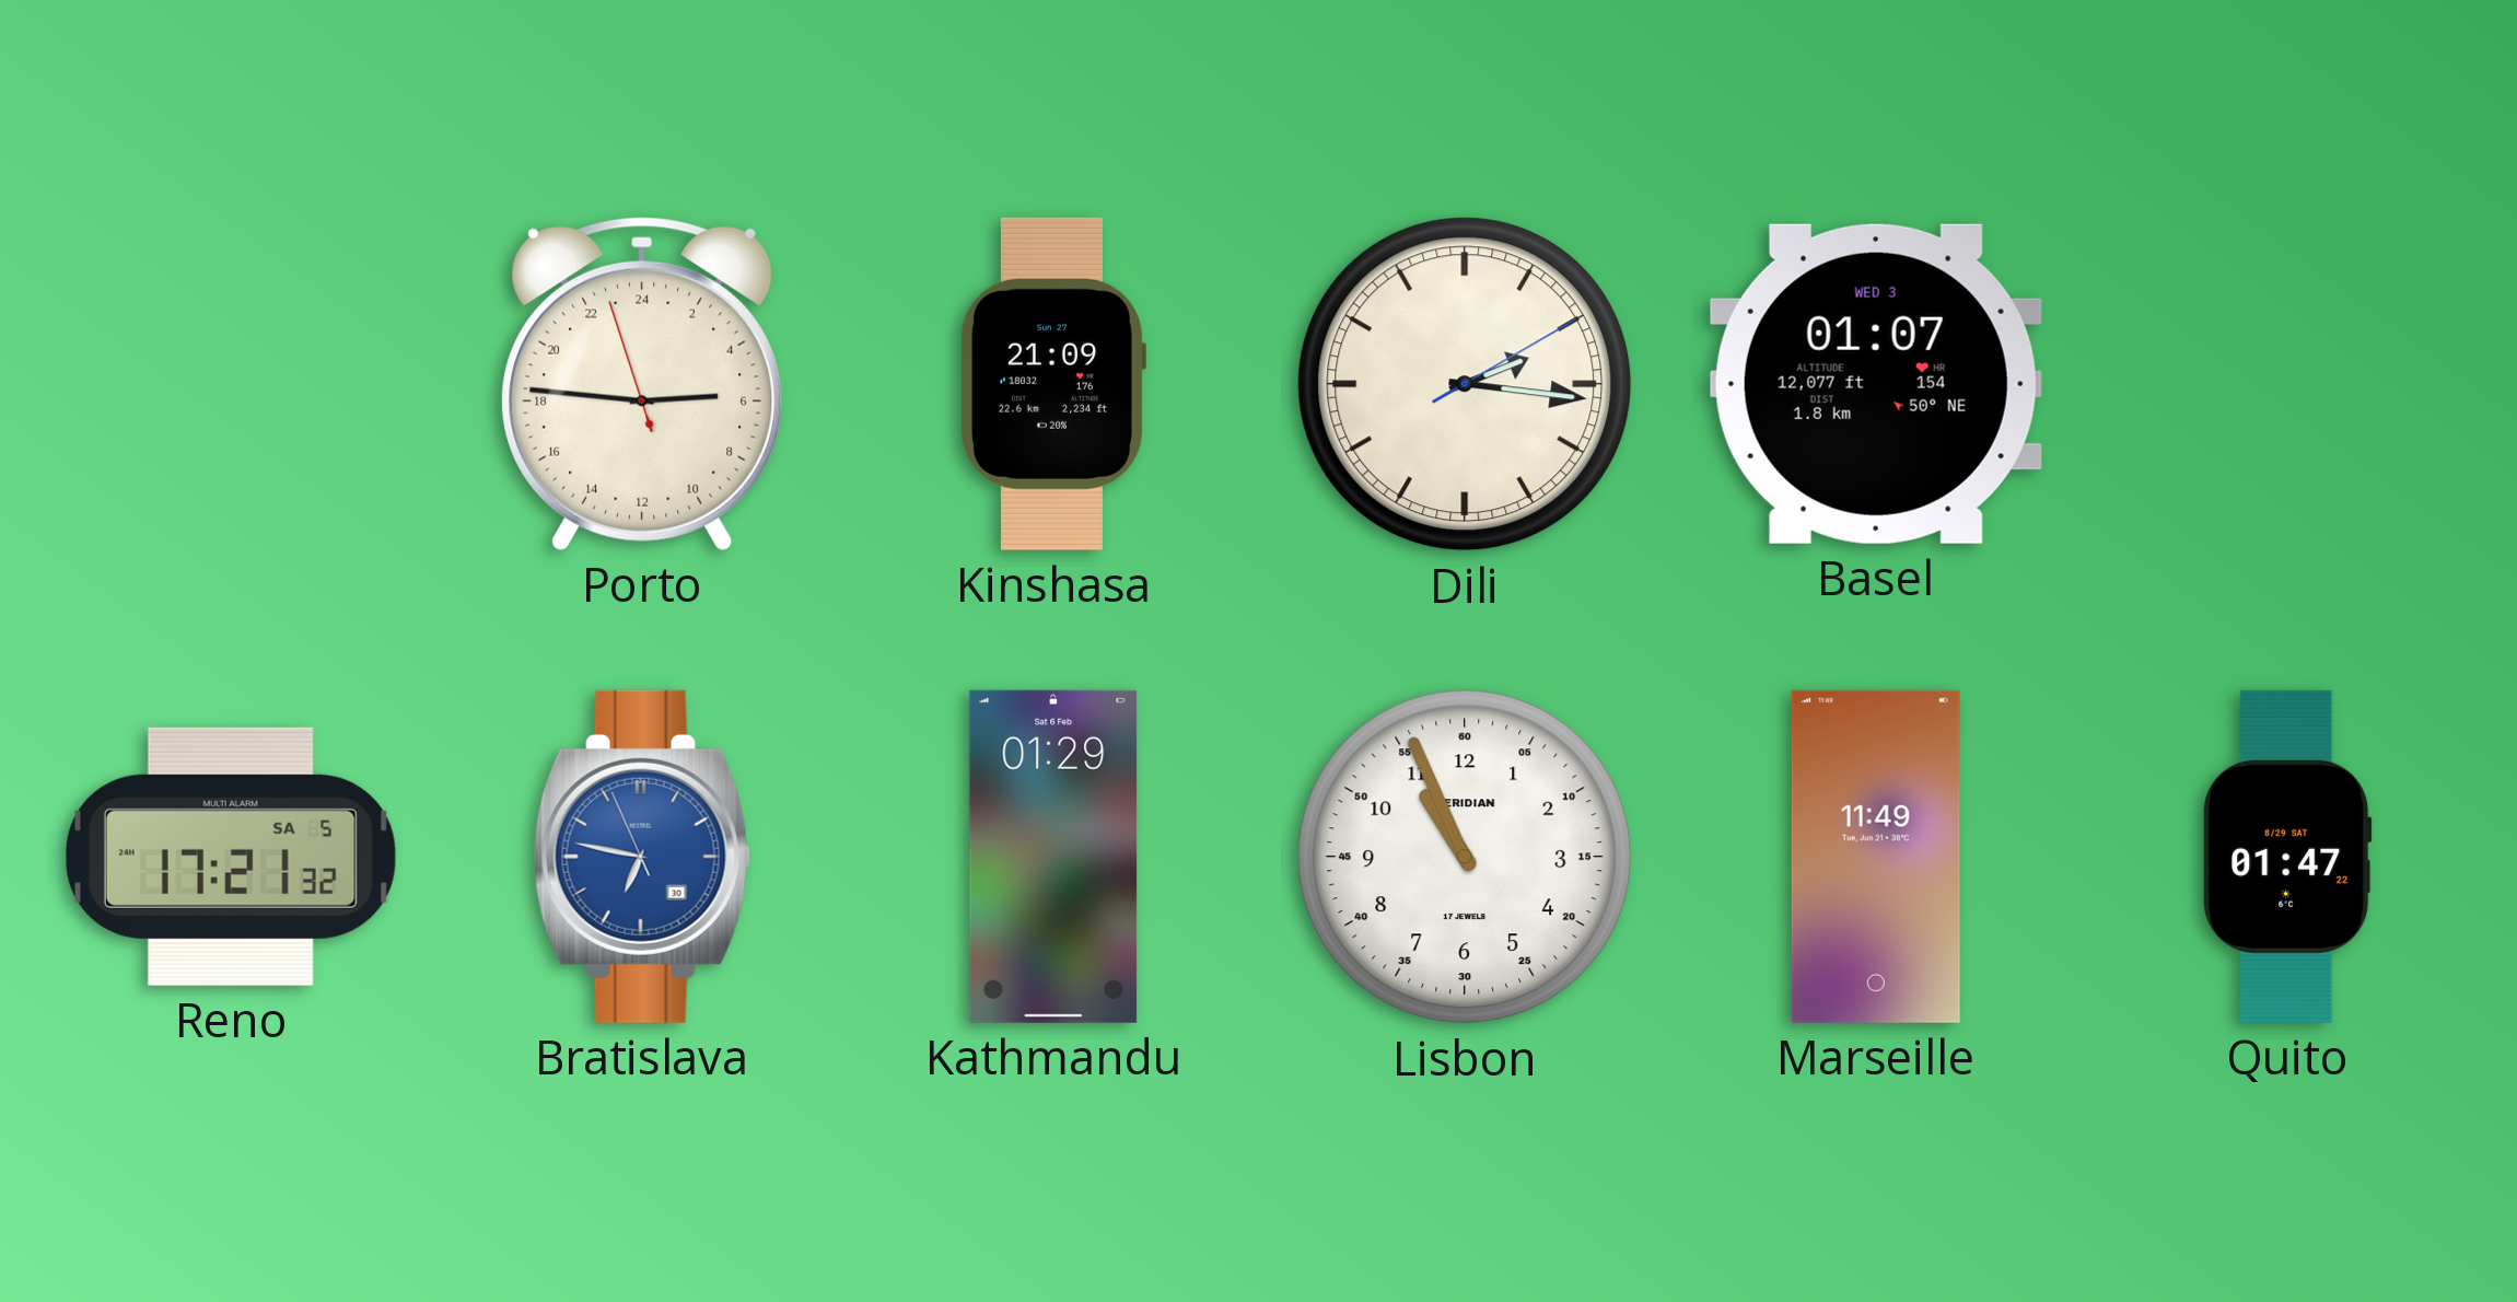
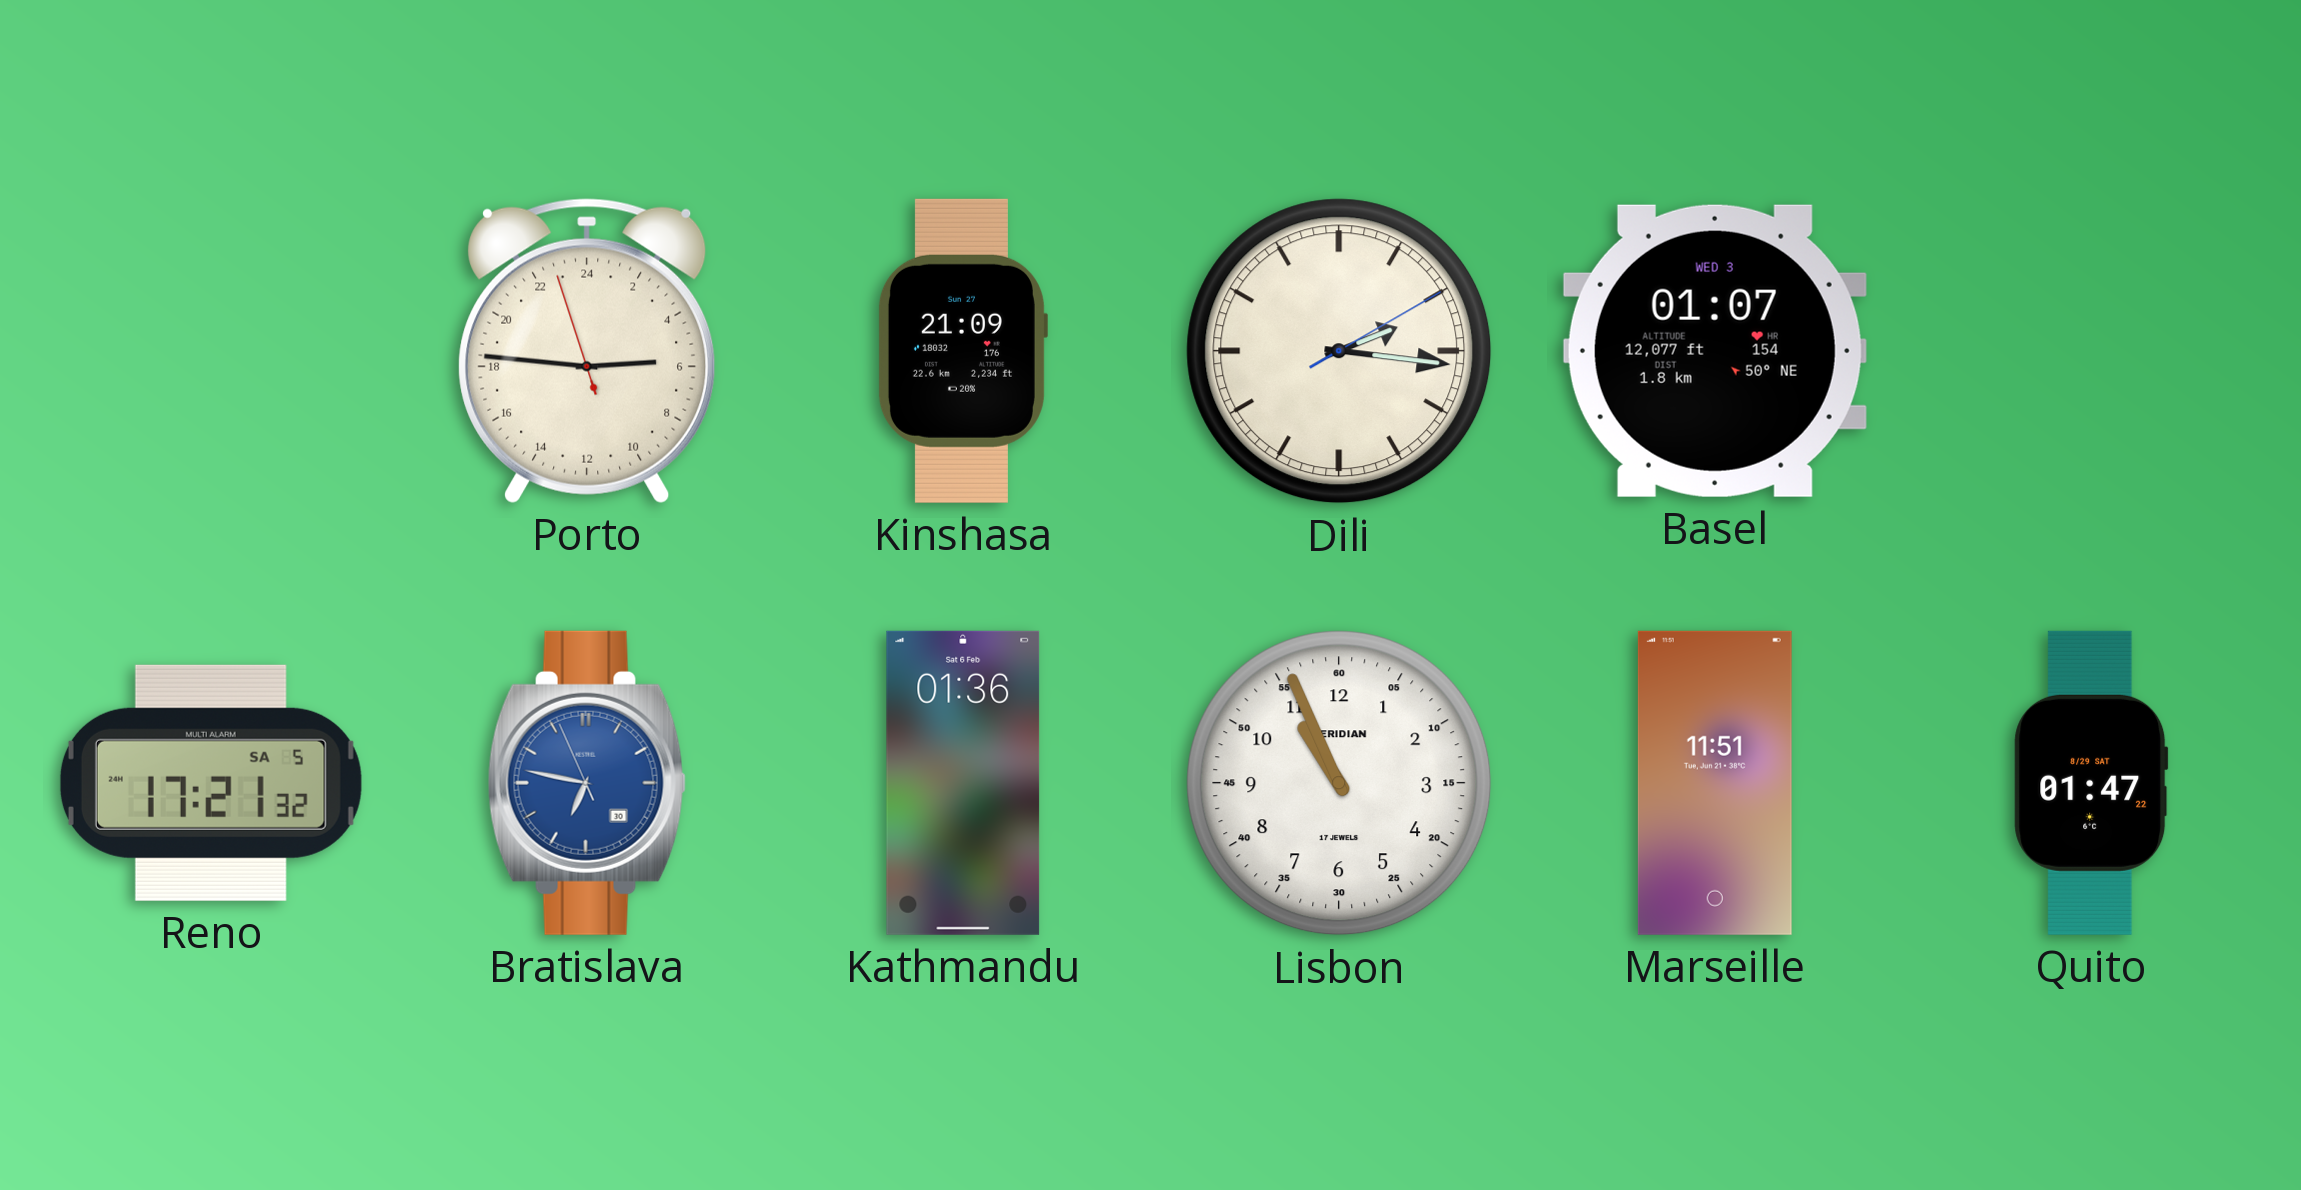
Kathmandu: 01:29 -> 01:36
Marseille: 11:49 -> 11:51
